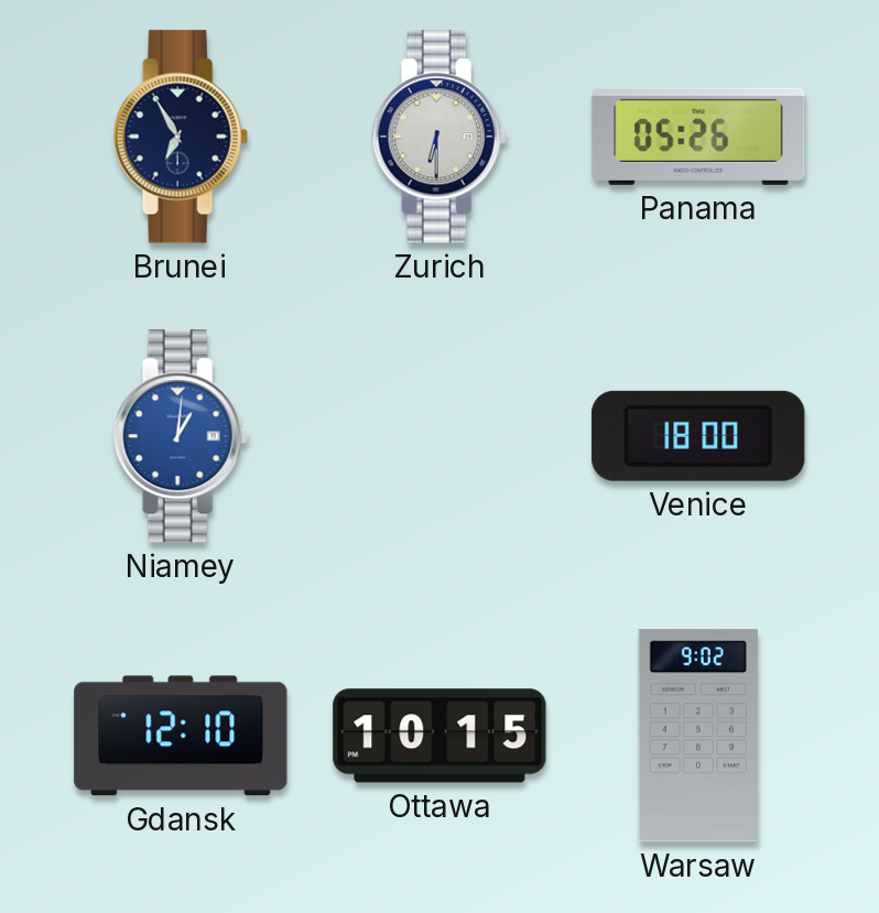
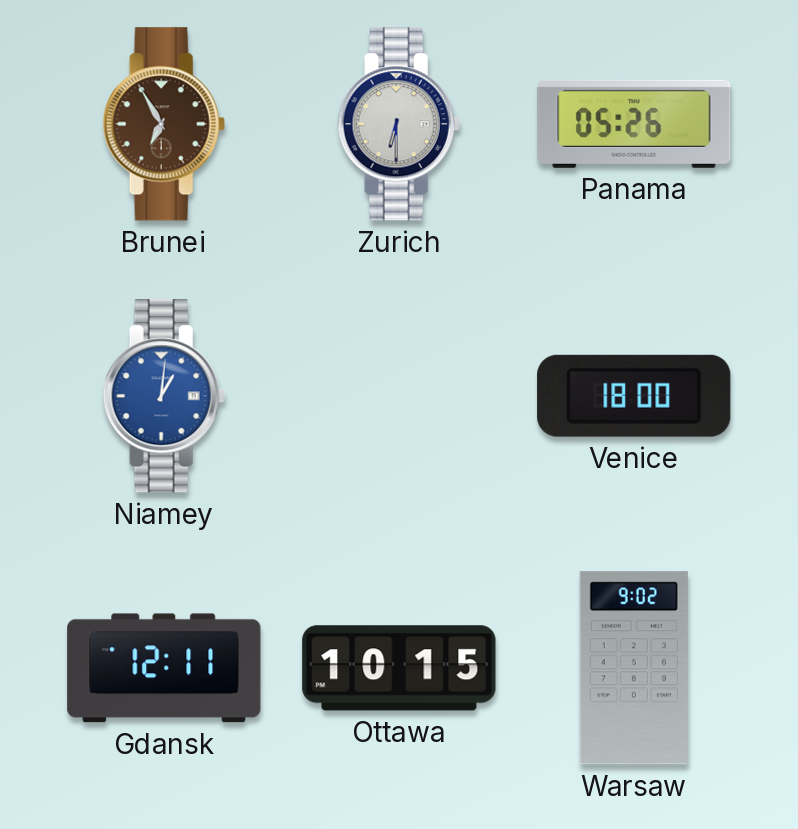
Brunei dial: navy -> brown
Gdansk: 12:10 -> 12:11
